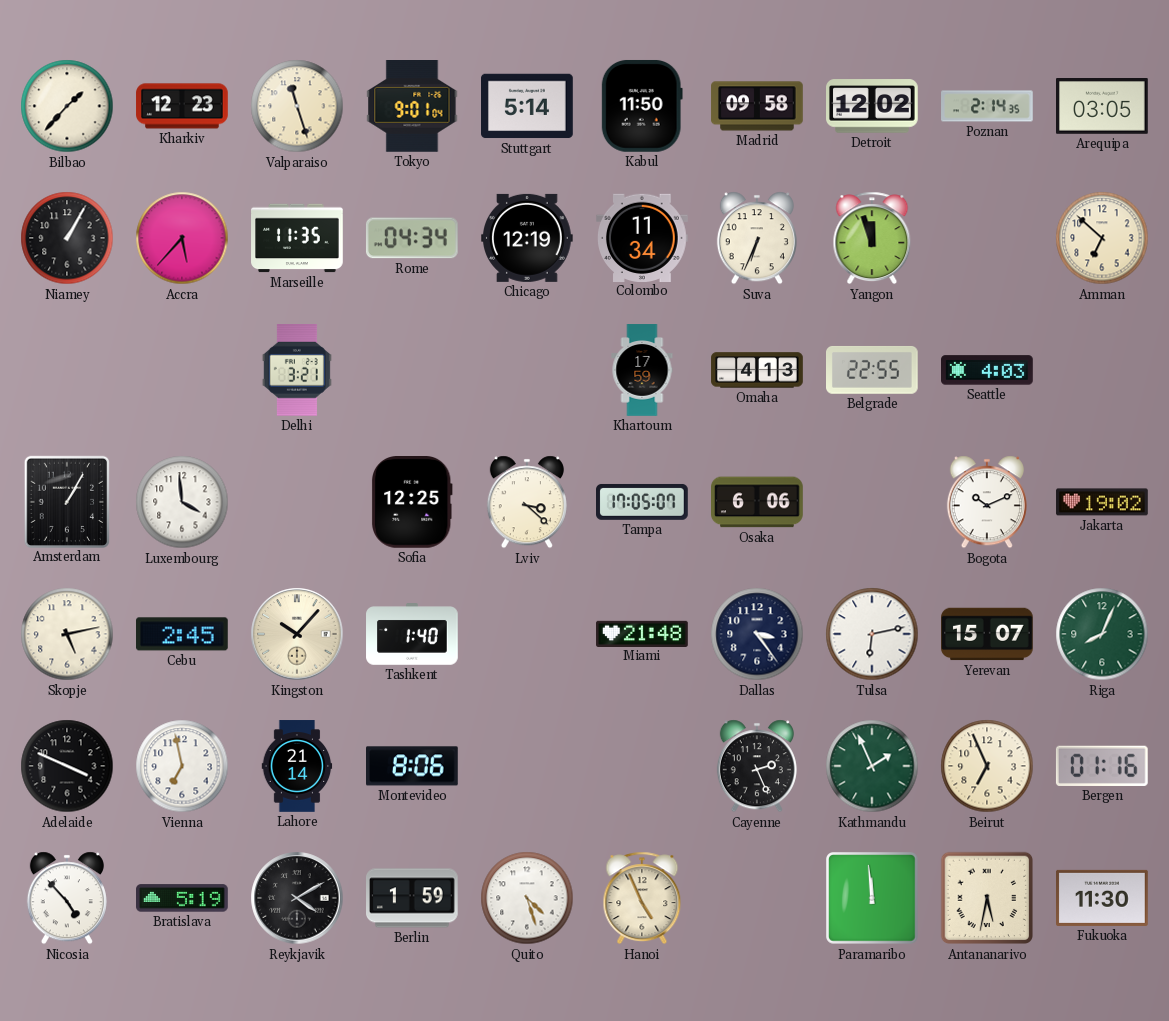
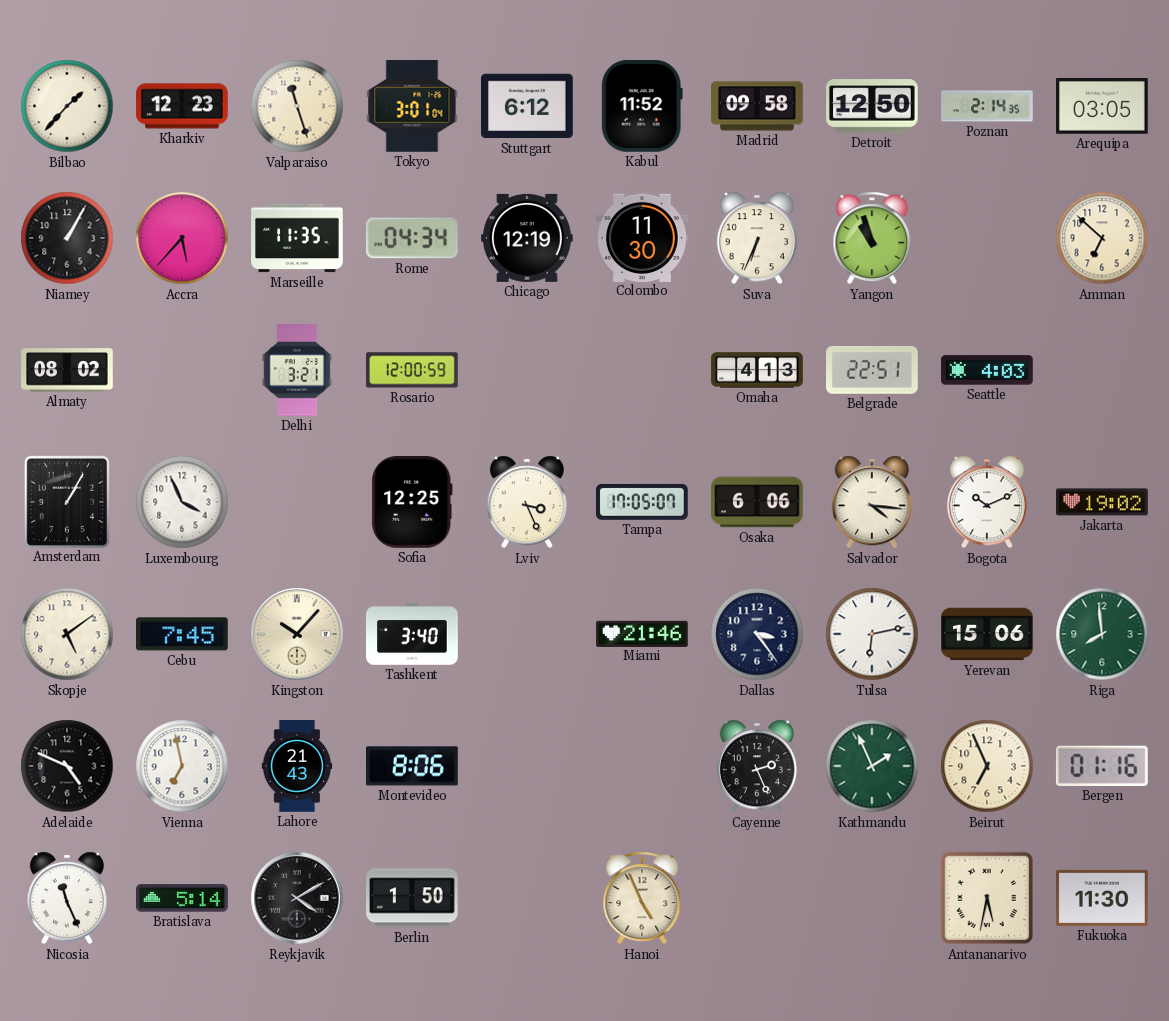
Tokyo: 9:01 -> 3:01
Stuttgart: 5:14 -> 6:12
Kabul: 11:50 -> 11:52
Detroit: 12:02 -> 12:50
Colombo: 11:34 -> 11:30
Yangon: 11:57 -> 10:57
Almaty: none -> 08:02
Rosario: none -> 12:00
Khartoum: 17:59 -> none
Belgrade: 22:55 -> 22:51
Luxembourg: 3:59 -> 3:56
Lviv: 3:22 -> 3:26
Salvador: none -> 4:16
Skopje: 5:13 -> 5:09
Cebu: 2:45 -> 7:45
Tashkent: 1:40 -> 3:40
Miami: 21:48 -> 21:46
Yerevan: 15:07 -> 15:06
Riga: 8:04 -> 7:59
Adelaide: 3:49 -> 4:49
Lahore: 21:14 -> 21:43
Nicosia: 4:53 -> 11:26
Bratislava: 5:19 -> 5:14
Berlin: 1:59 -> 1:50
Quito: 4:27 -> none
Paramaribo: 11:59 -> none
